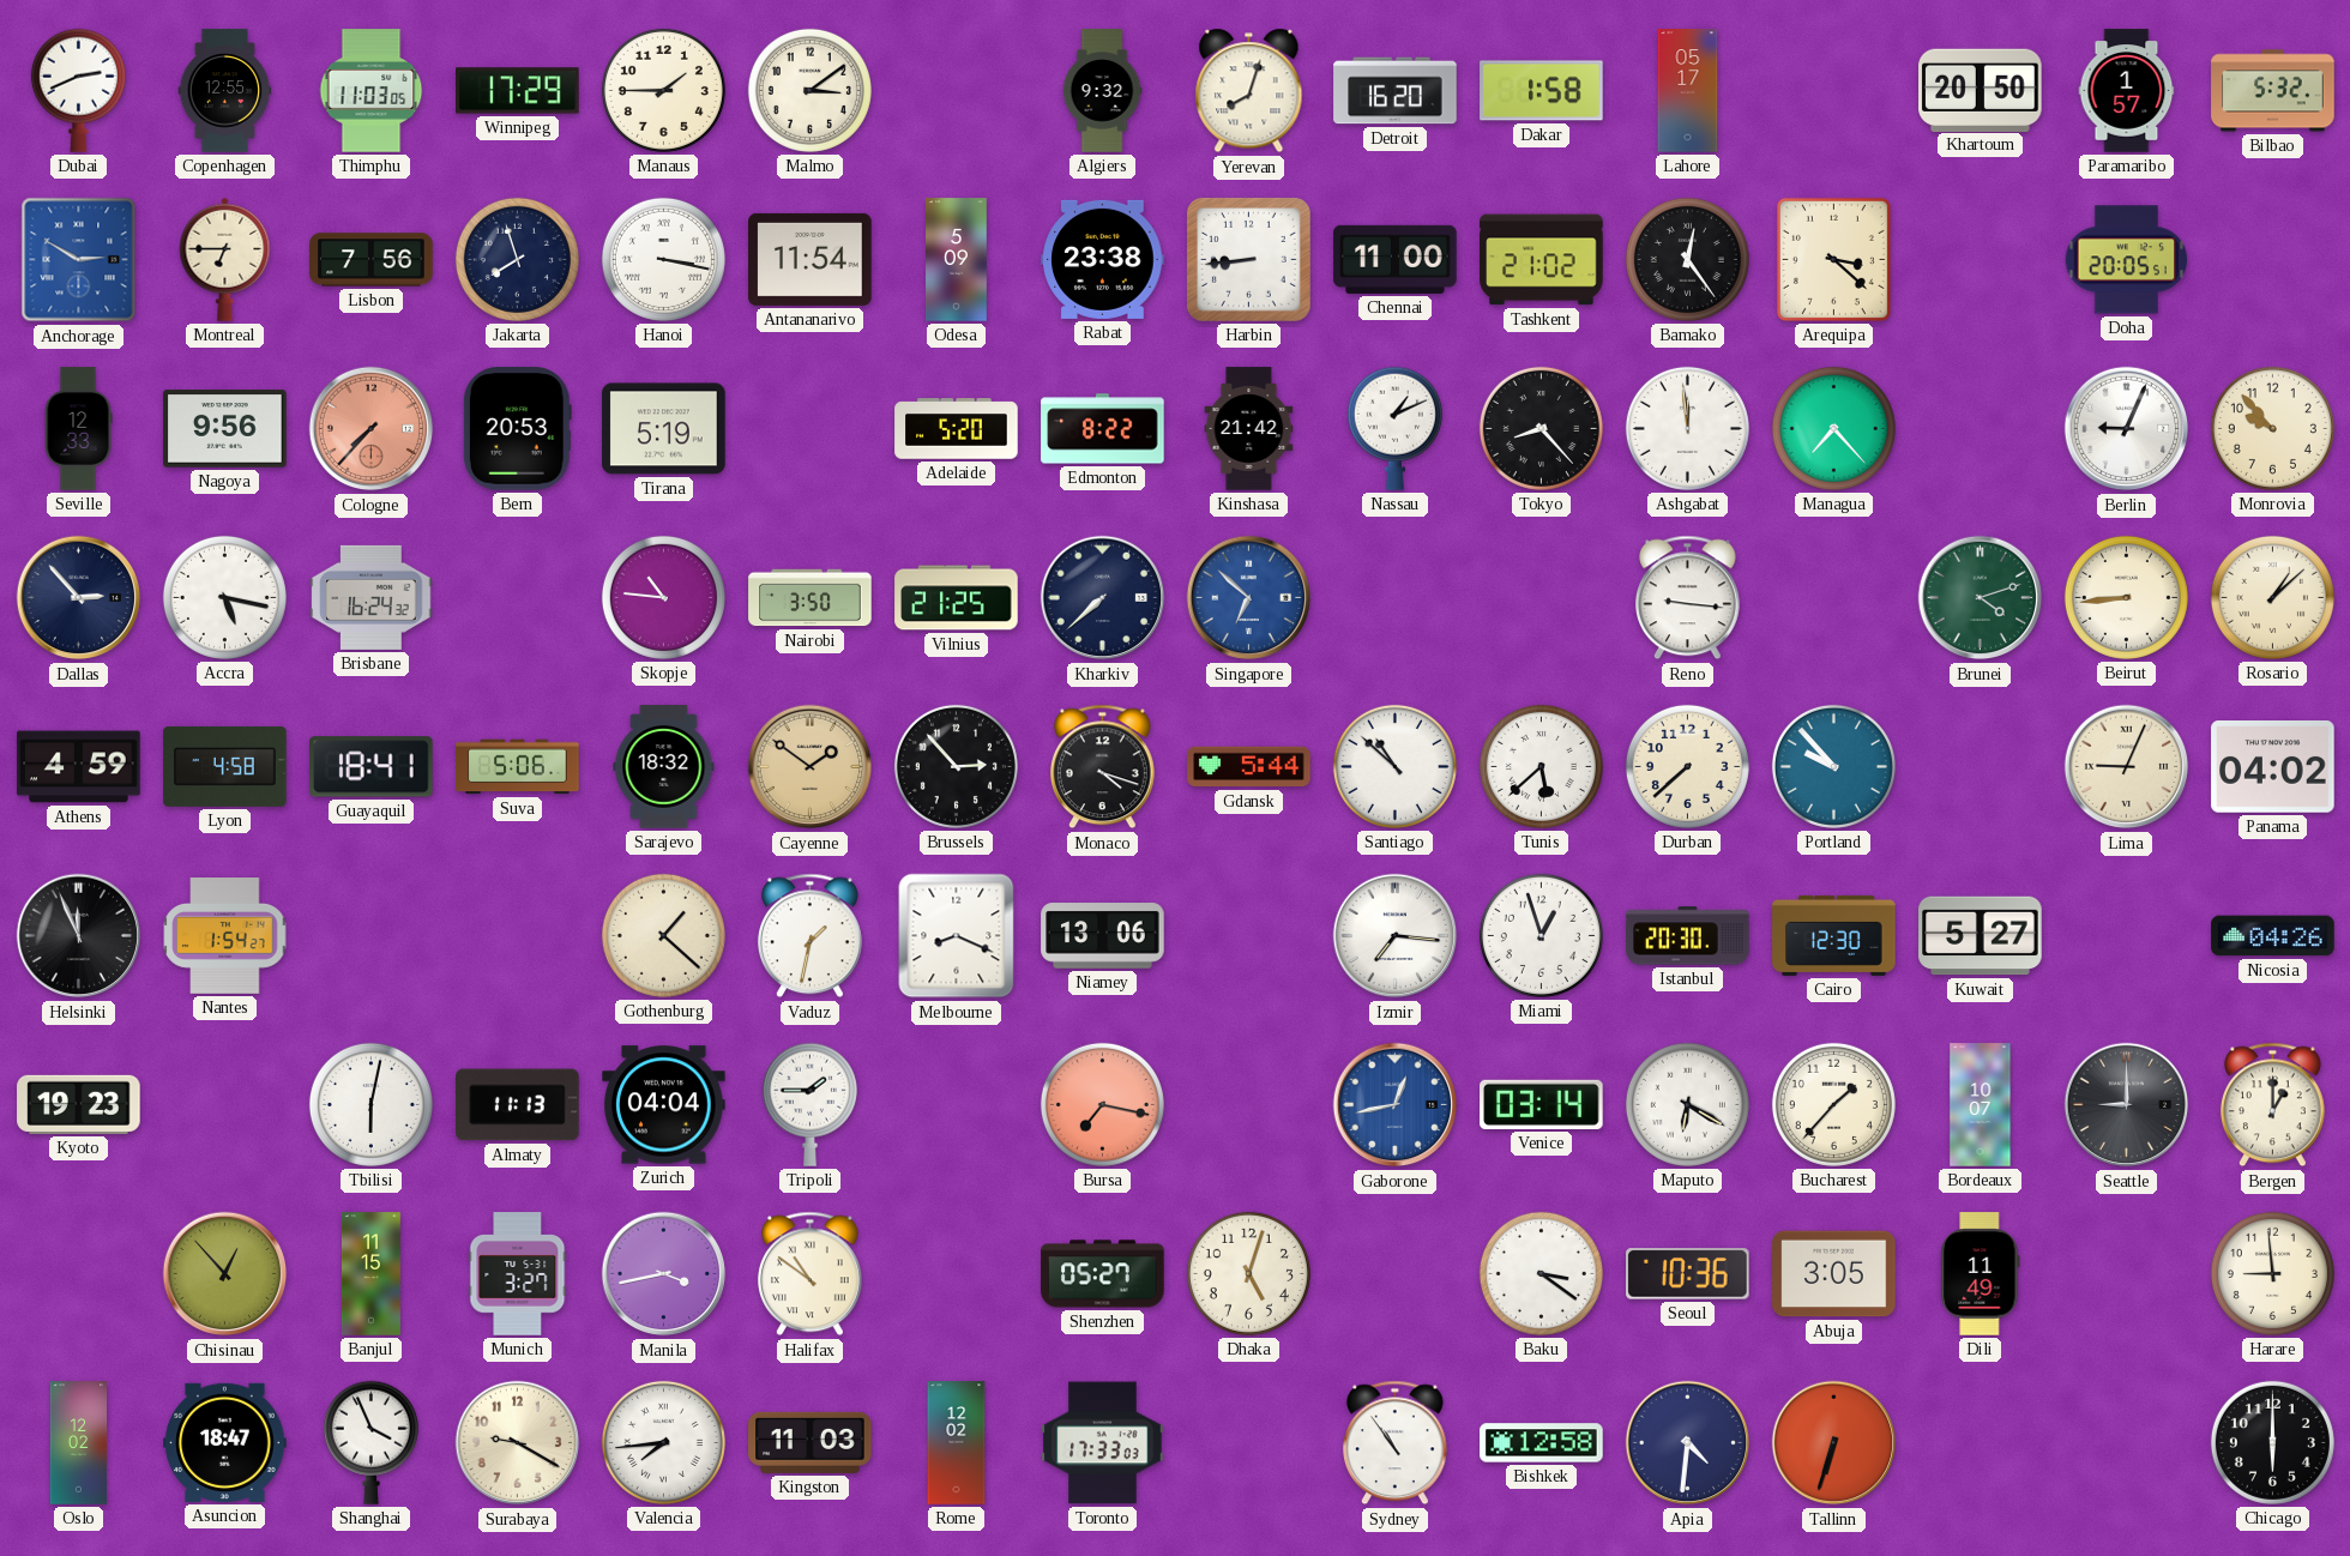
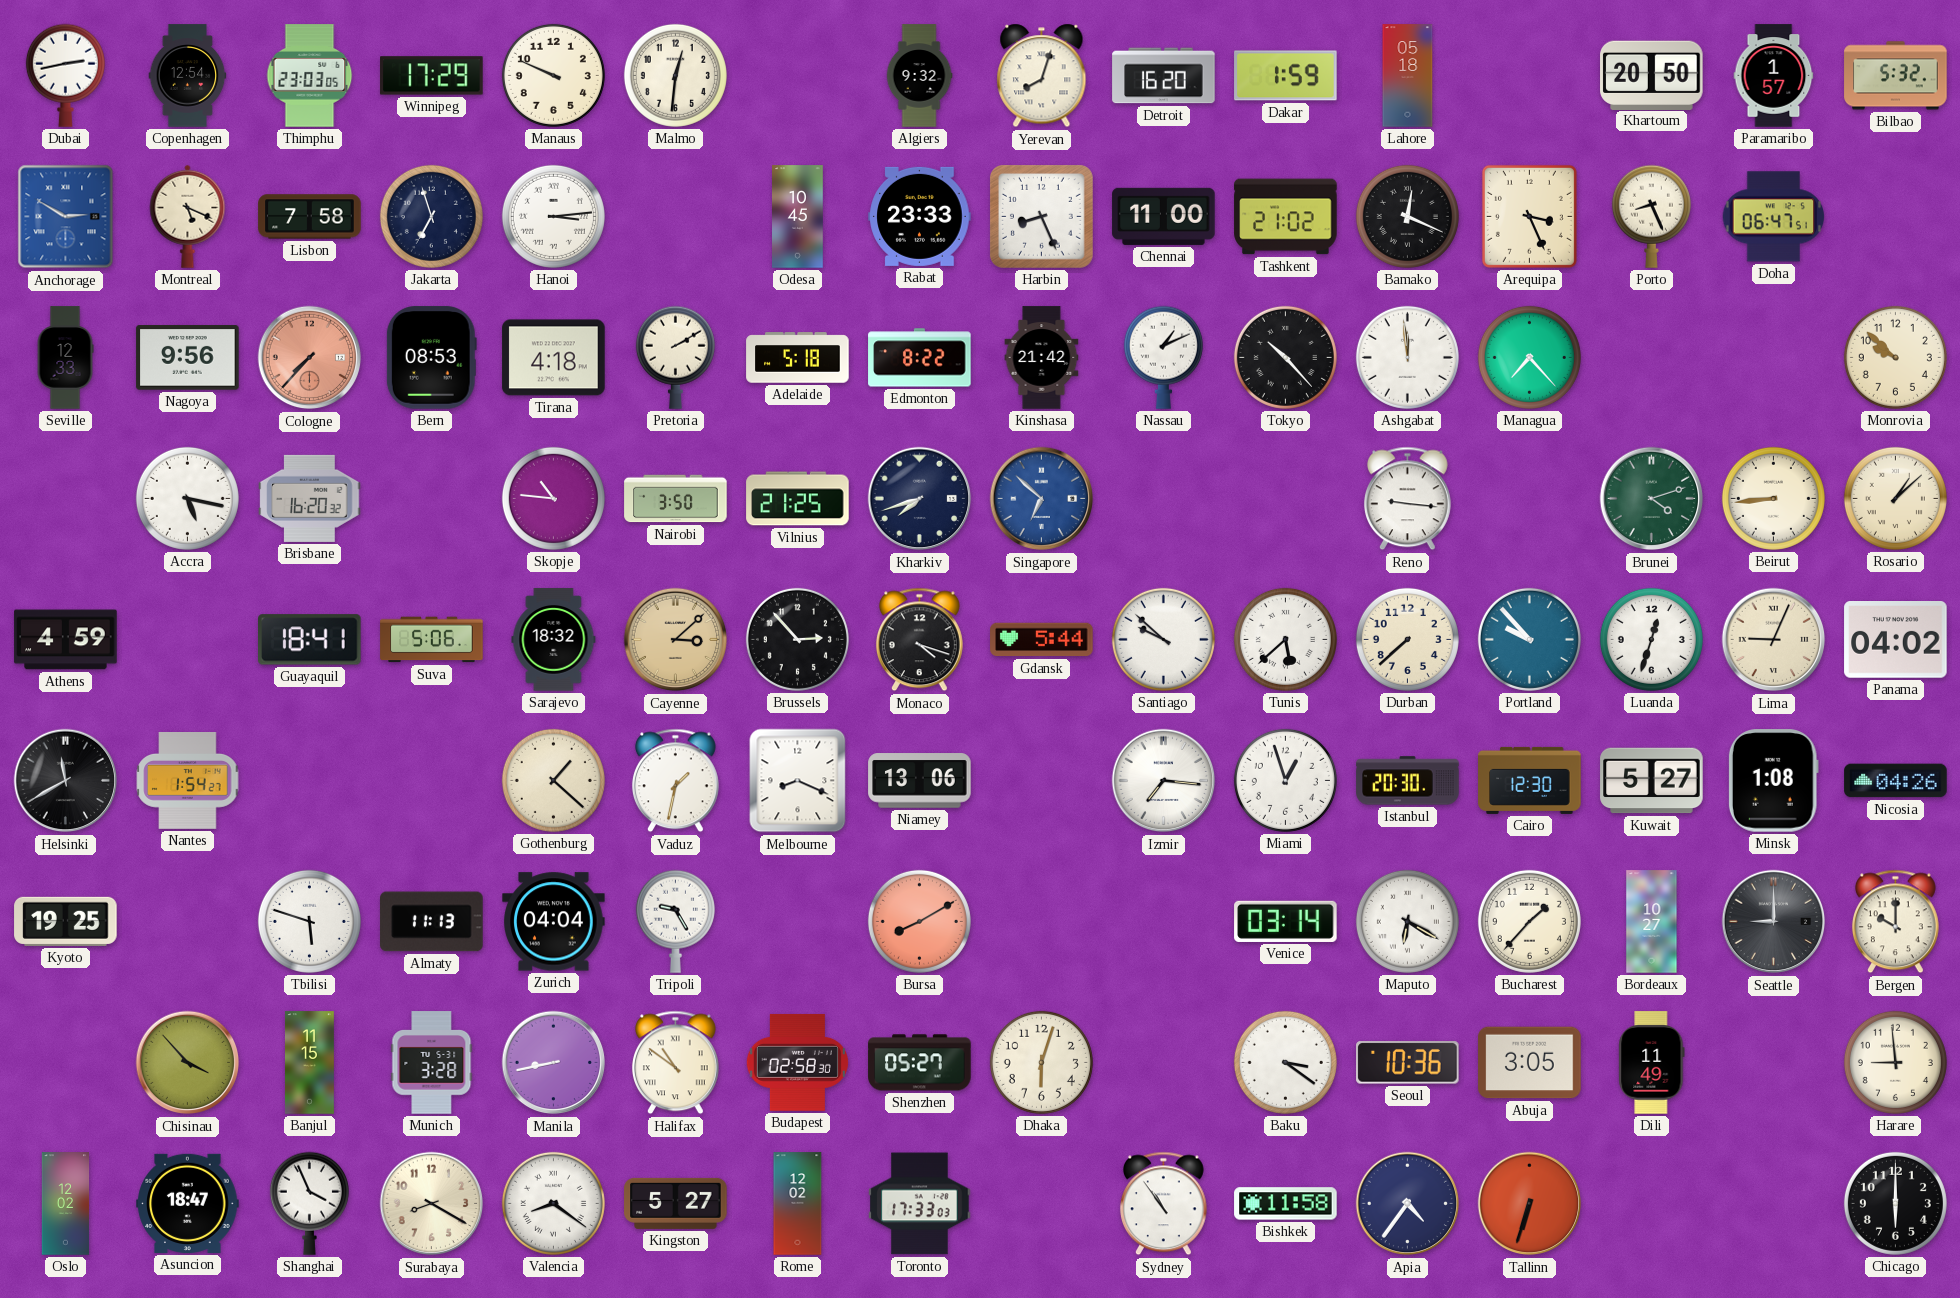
Dubai: 2:41 -> 2:43
Copenhagen: 12:55 -> 12:54
Thimphu: 11:03 -> 23:03
Manaus: 1:45 -> 9:49
Malmo: 3:09 -> 12:31
Dakar: 1:58 -> 1:59
Lahore: 05:17 -> 05:18
Montreal: 6:45 -> 5:19
Lisbon: 7:56 -> 7:58
Jakarta: 7:57 -> 6:57
Hanoi: 3:17 -> 3:14
Antananarivo: 11:54 -> none
Odesa: 5:09 -> 10:45
Rabat: 23:38 -> 23:33
Harbin: 8:44 -> 8:26
Bamako: 12:24 -> 12:19
Arequipa: 3:22 -> 3:26
Porto: none -> 8:26
Doha: 20:05 -> 06:47
Bern: 20:53 -> 08:53
Tirana: 5:19 -> 4:18
Pretoria: none -> 2:10
Adelaide: 5:20 -> 5:18
Tokyo: 8:23 -> 10:23
Berlin: 9:04 -> none
Monrovia: 9:53 -> 9:52
Dallas: 2:53 -> none
Brisbane: 16:24 -> 16:20
Kharkiv: 7:38 -> 7:42
Lyon: 4:58 -> none
Cayenne: 1:51 -> 3:08
Santiago: 10:52 -> 9:52
Luanda: none -> 12:33
Helsinki: 11:56 -> 11:40
Minsk: none -> 1:08
Kyoto: 19:23 -> 19:25
Tbilisi: 6:02 -> 5:48
Tripoli: 1:45 -> 9:25
Bursa: 7:17 -> 8:10
Gaborone: 12:43 -> none
Bordeaux: 10:07 -> 10:27
Bergen: 1:00 -> 10:00
Chisinau: 12:53 -> 3:53
Munich: 3:27 -> 3:28
Manila: 3:43 -> 8:43
Budapest: none -> 02:58
Dhaka: 5:03 -> 6:03
Surabaya: 9:20 -> 8:20
Valencia: 7:44 -> 8:21
Kingston: 11:03 -> 5:27
Bishkek: 12:58 -> 11:58
Apia: 4:31 -> 4:36
